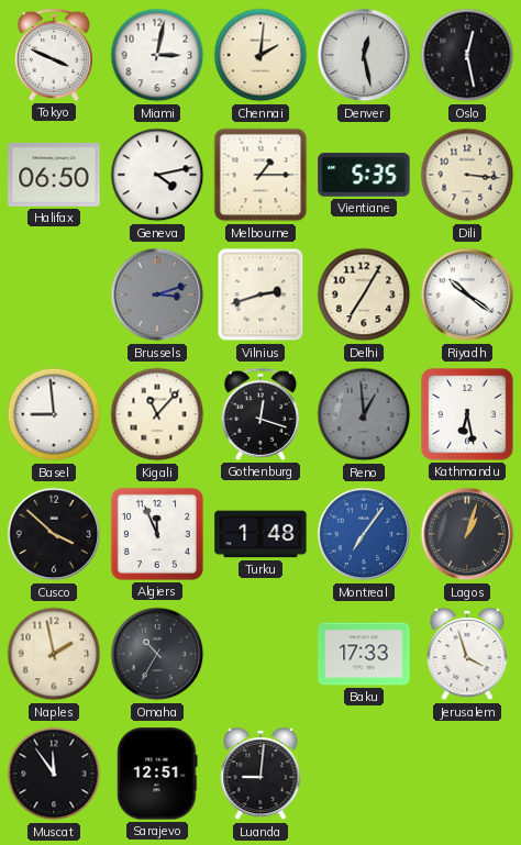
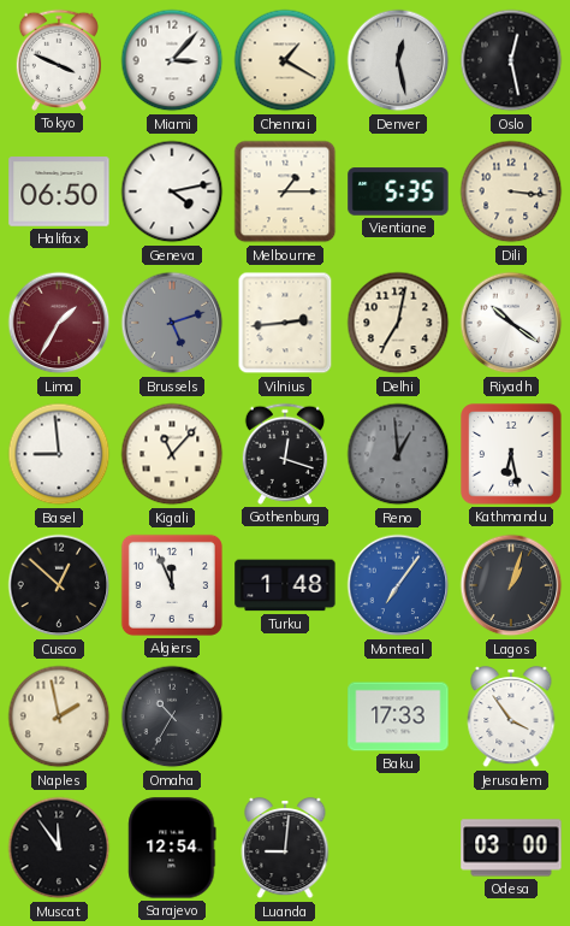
Miami: 3:02 -> 3:07
Chennai: 2:01 -> 1:20
Lima: none -> 1:35
Brussels: 3:12 -> 5:12
Vilnius: 2:42 -> 2:44
Delhi: 7:05 -> 7:02
Cusco: 3:52 -> 12:52
Jerusalem: 3:57 -> 3:54
Sarajevo: 12:51 -> 12:54
Odesa: none -> 03:00
